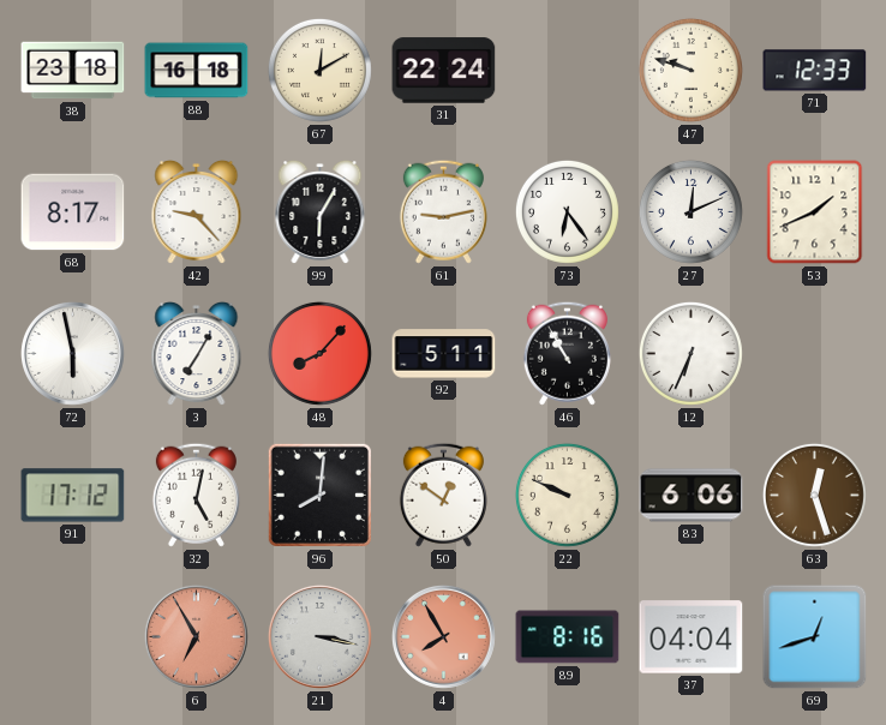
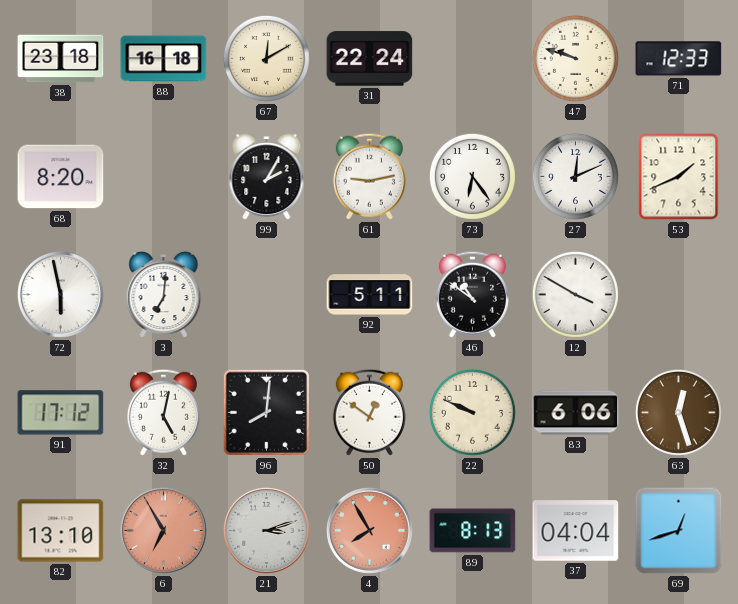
68: 8:17 -> 8:20
42: 9:23 -> none
99: 6:05 -> 2:05
3: 7:05 -> 7:01
48: 8:07 -> none
46: 10:55 -> 10:51
12: 6:34 -> 3:50
82: none -> 13:10
21: 3:17 -> 3:12
89: 8:16 -> 8:13
